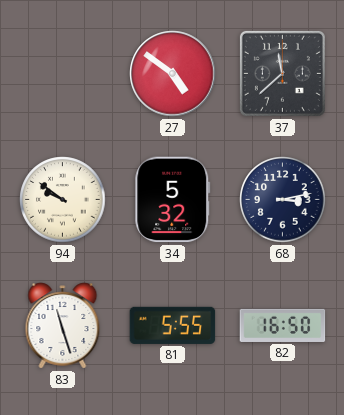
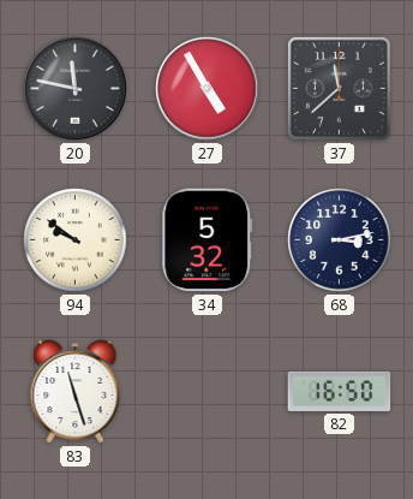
20: none -> 11:47
27: 4:51 -> 4:55
81: 5:55 -> none
